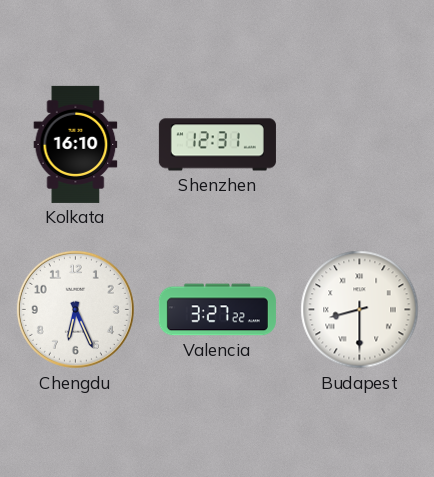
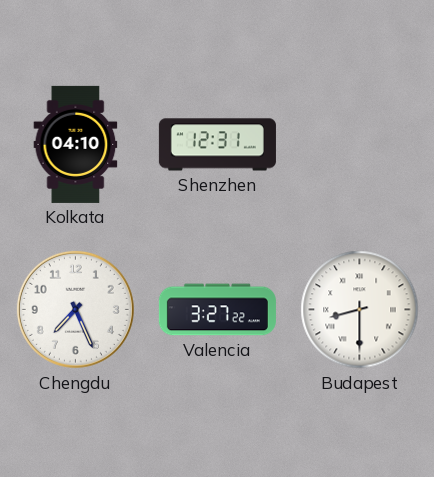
Kolkata: 16:10 -> 04:10
Chengdu: 6:26 -> 7:26
